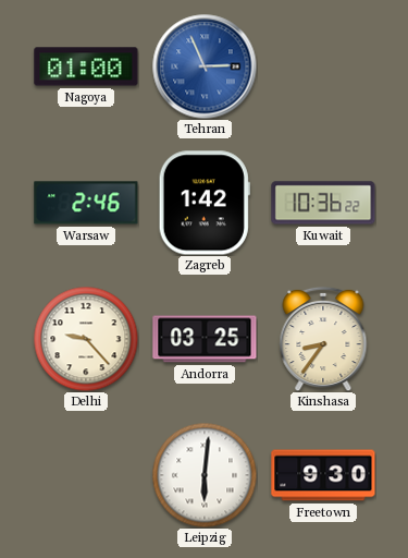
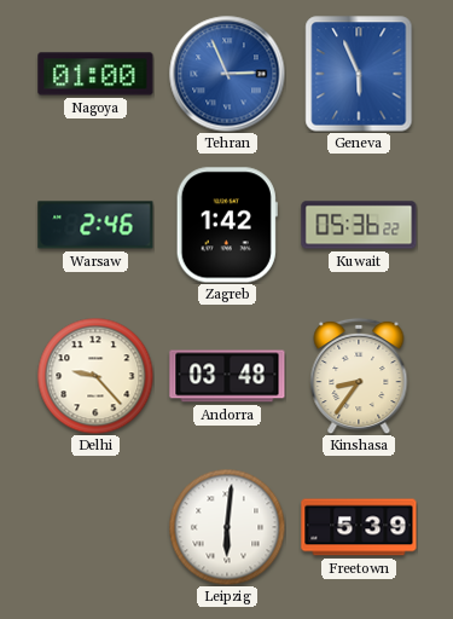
Geneva: none -> 5:56
Kuwait: 10:36 -> 05:36
Andorra: 03:25 -> 03:48
Freetown: 9:30 -> 5:39
